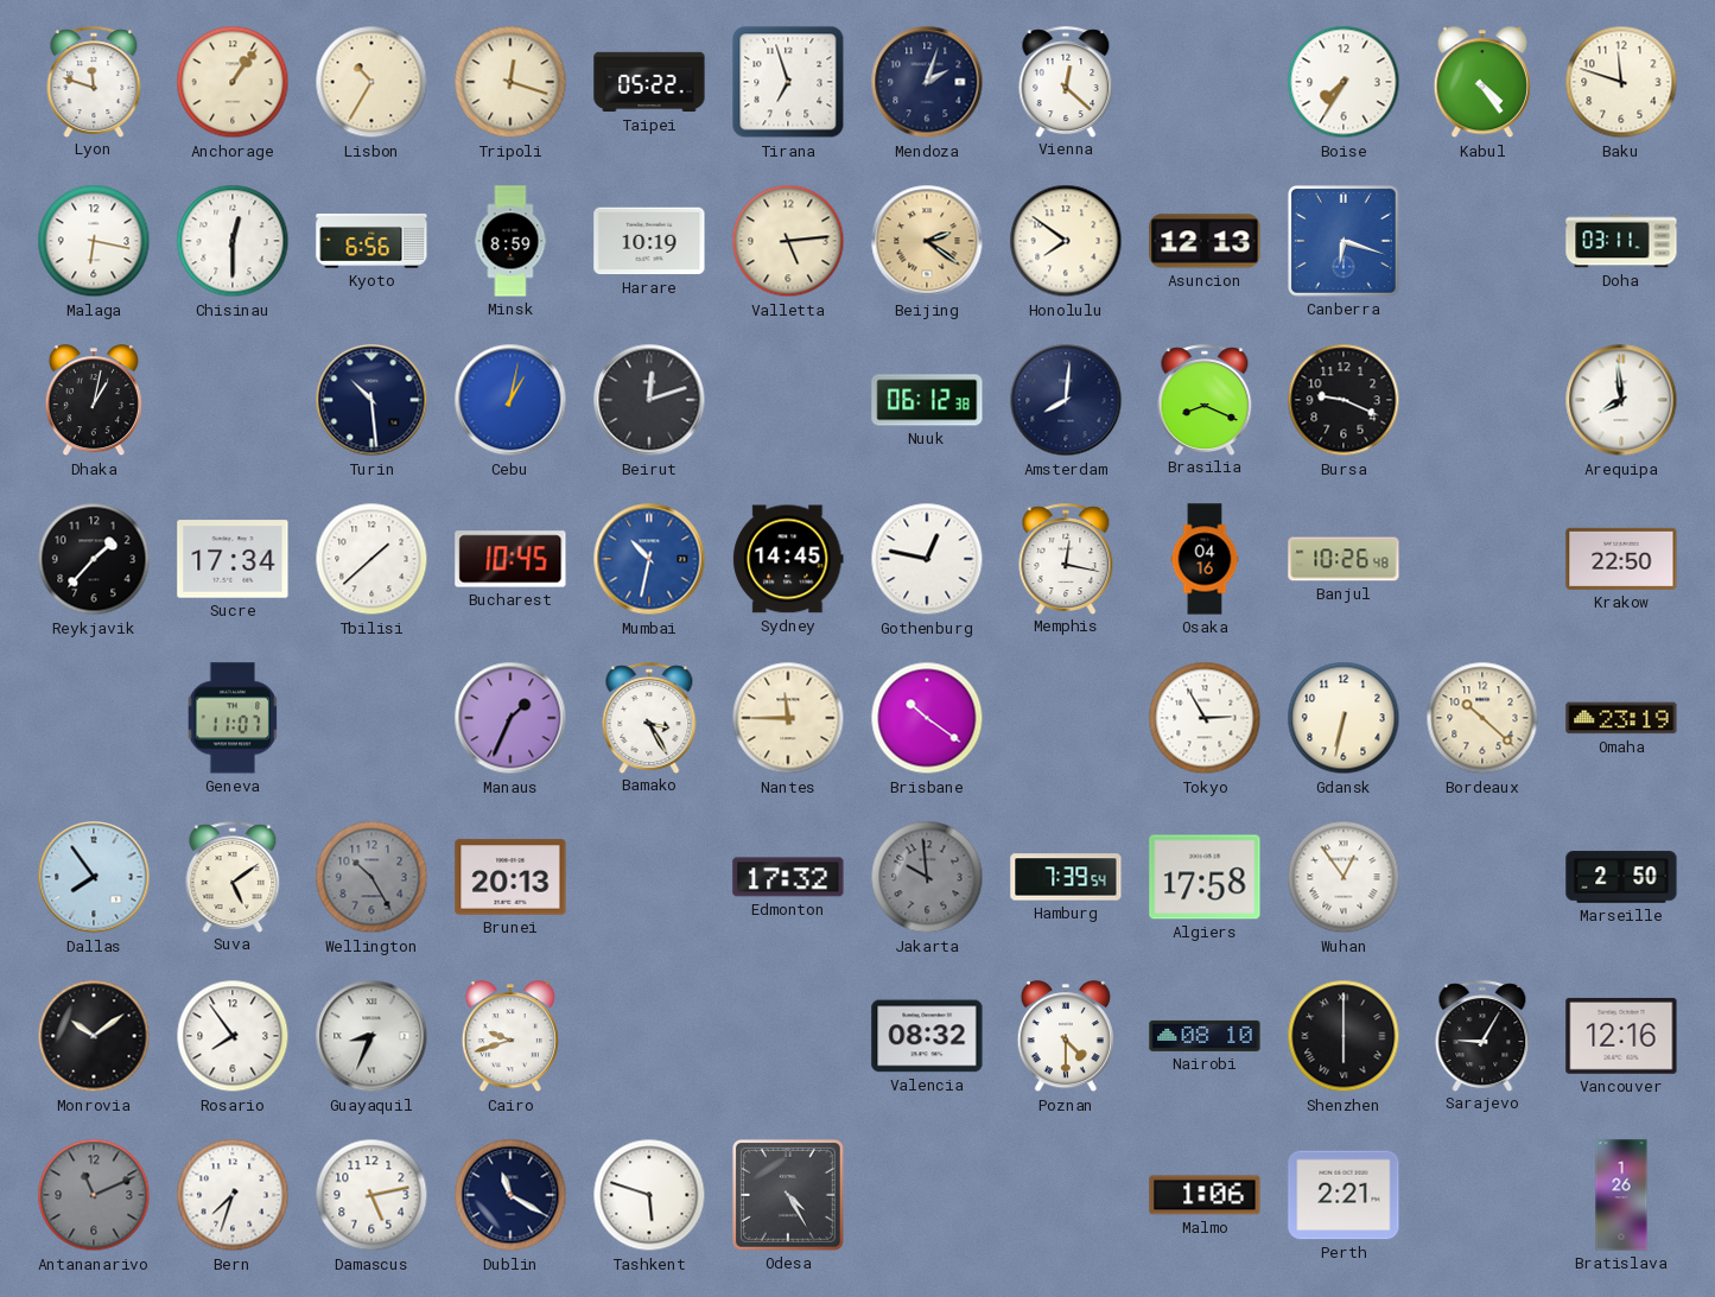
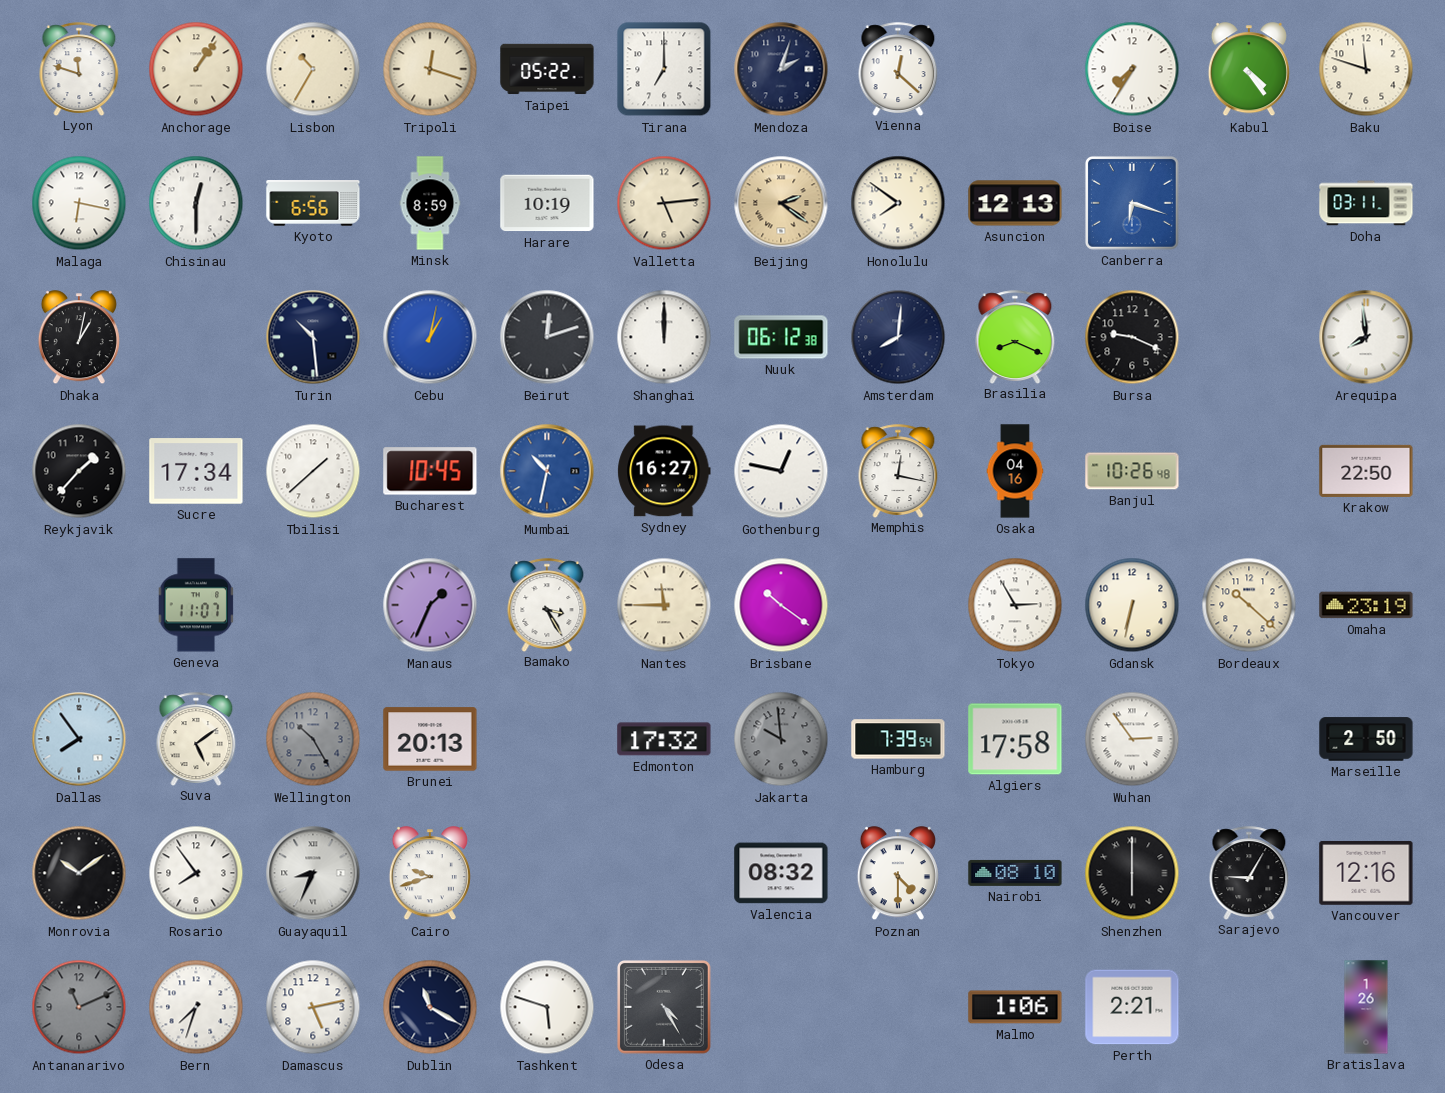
Tirana: 6:57 -> 7:00
Shanghai: none -> 12:00
Sydney: 14:45 -> 16:27
Wuhan: 12:54 -> 2:54
